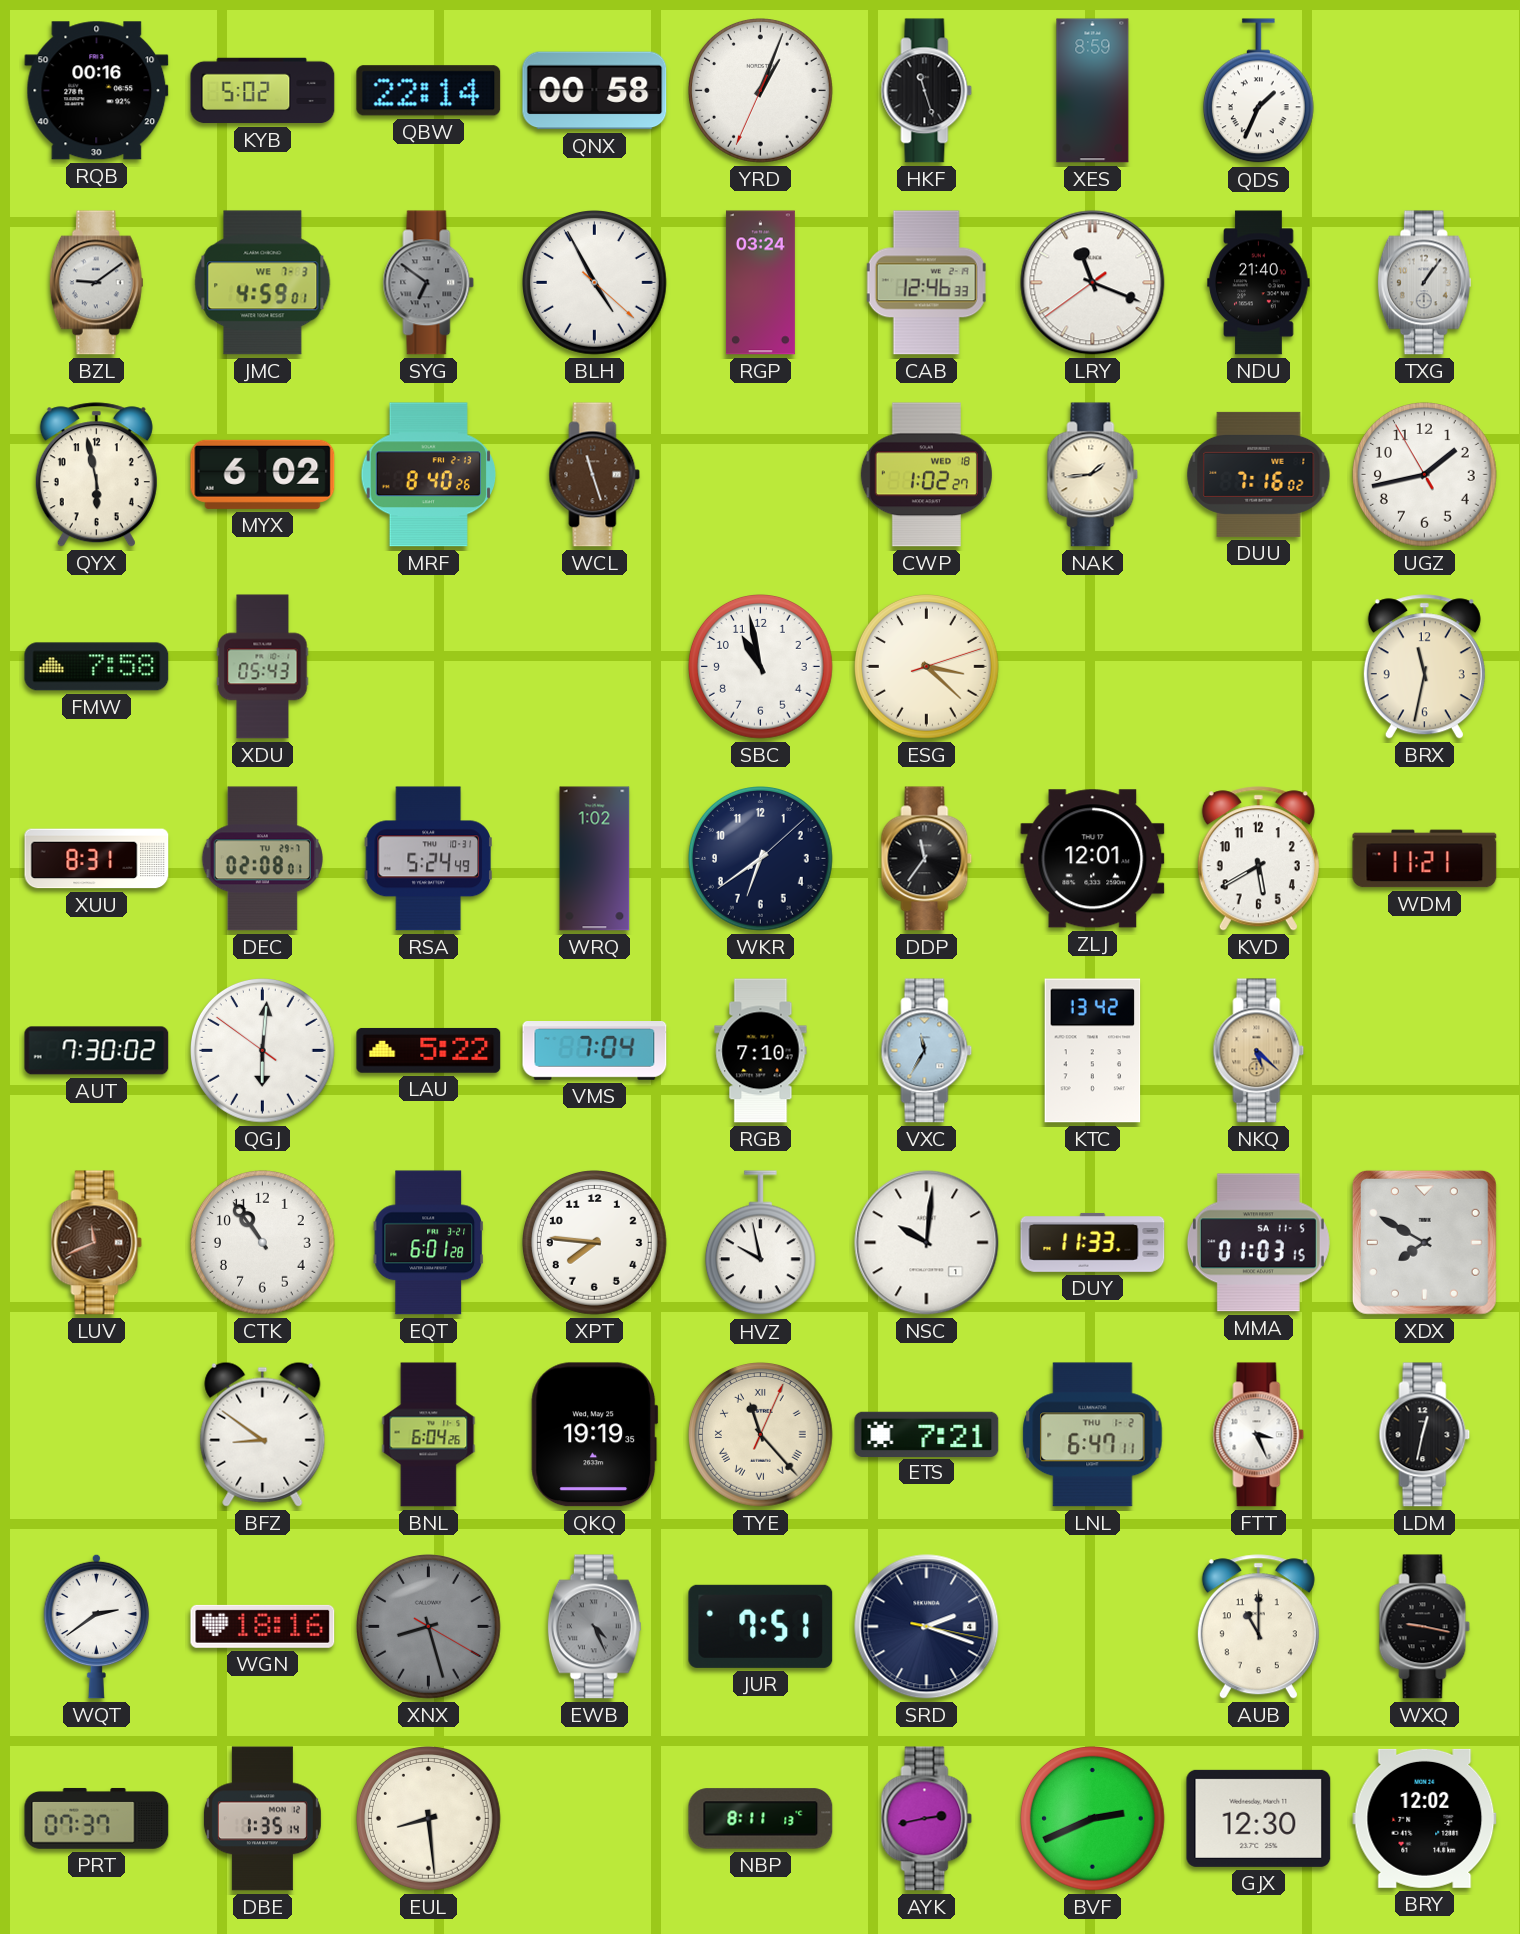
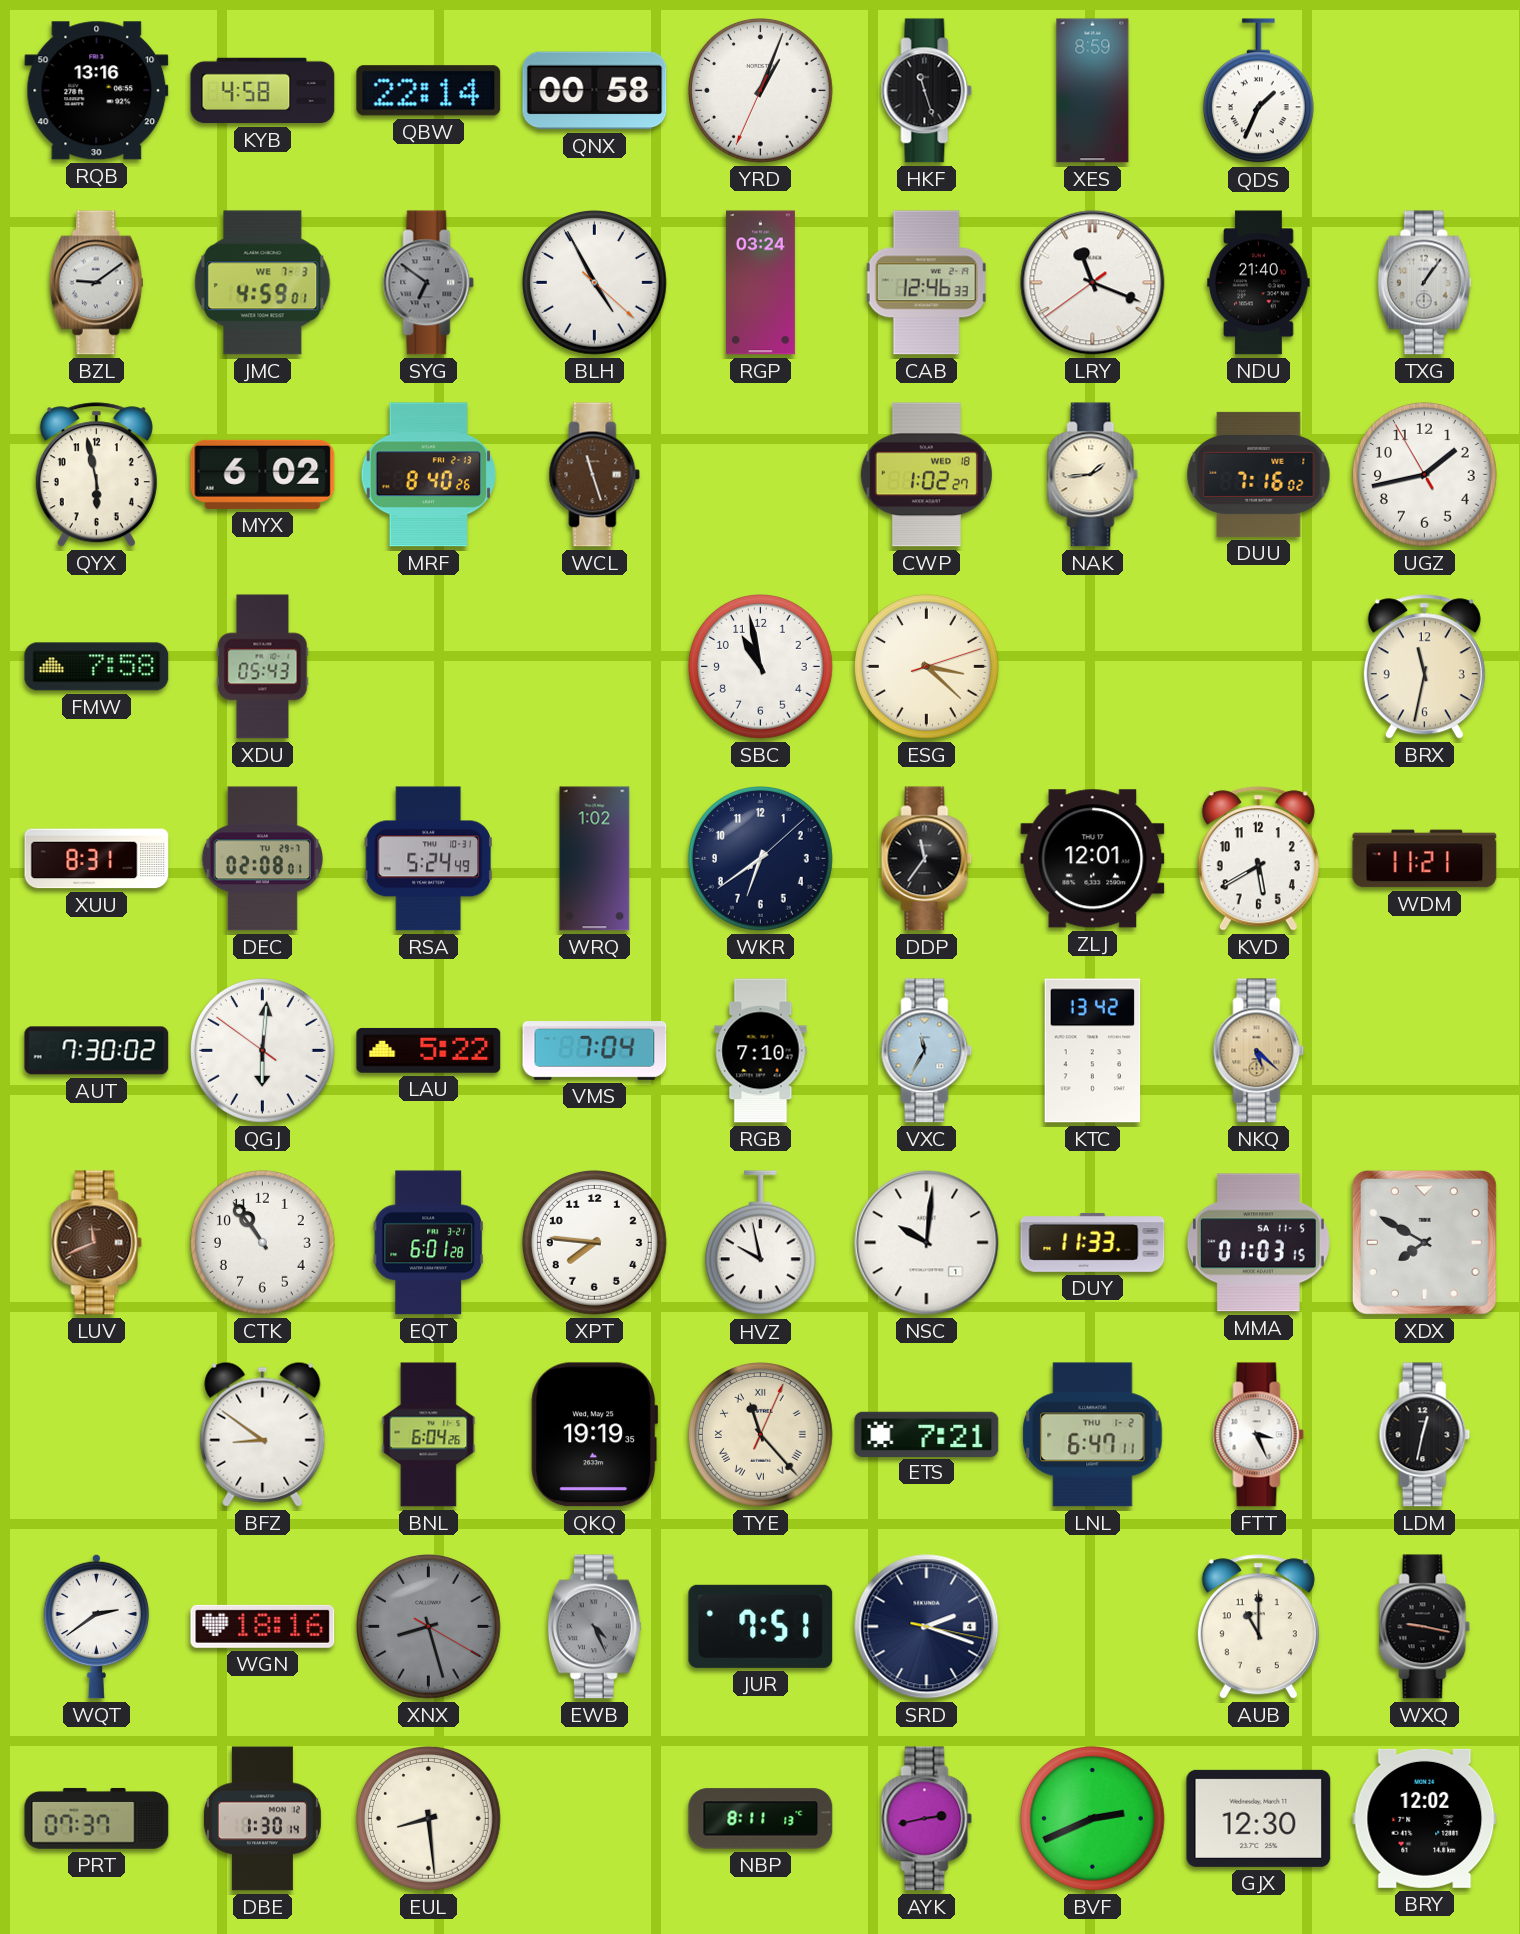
RQB: 00:16 -> 13:16
KYB: 5:02 -> 4:58
DBE: 1:35 -> 1:30
